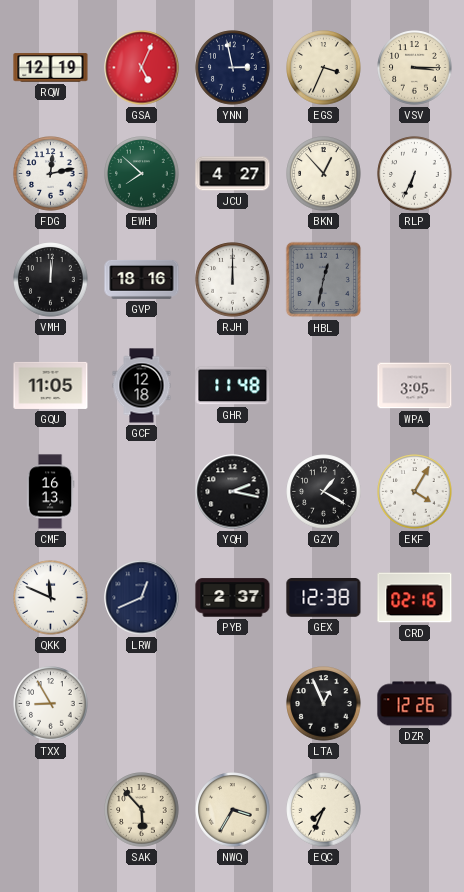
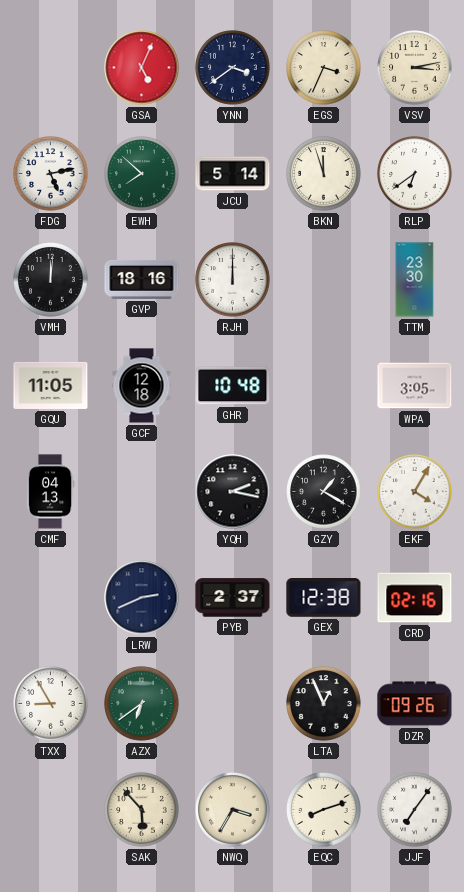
RQW: 12:19 -> none
YNN: 2:58 -> 3:39
VSV: 3:15 -> 3:13
FDG: 12:13 -> 5:13
JCU: 4:27 -> 5:14
BKN: 12:53 -> 11:57
RLP: 6:34 -> 6:39
HBL: 12:32 -> none
TTM: none -> 23:30
GHR: 11:48 -> 10:48
CMF: 16:13 -> 04:13
QKK: 11:49 -> none
LRW: 12:41 -> 2:41
AZX: none -> 6:39
DZR: 12:26 -> 09:26
EQC: 7:34 -> 8:12
JJF: none -> 7:06
